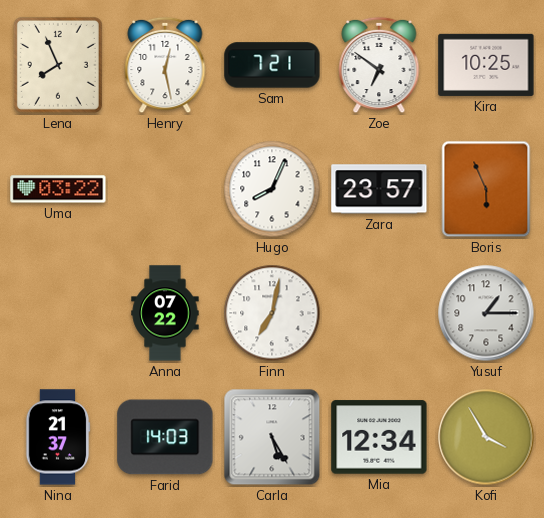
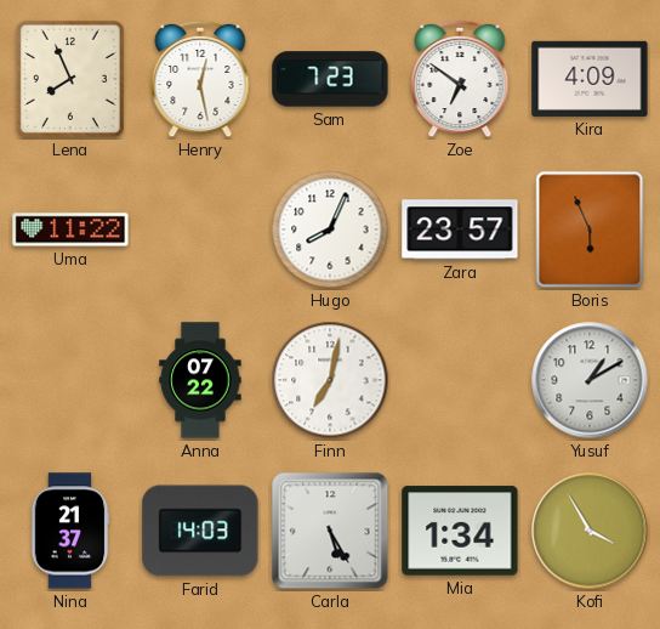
Sam: 7:21 -> 7:23
Kira: 10:25 -> 4:09
Uma: 03:22 -> 11:22
Yusuf: 1:15 -> 1:10
Mia: 12:34 -> 1:34
